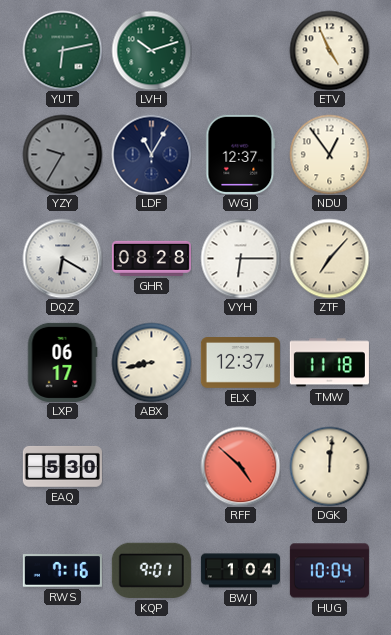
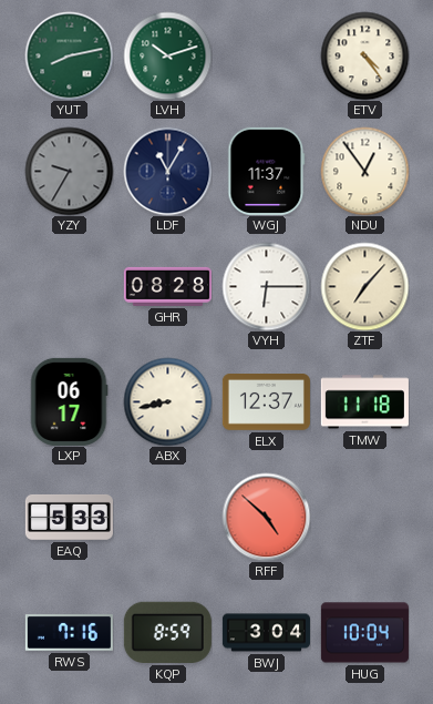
YUT: 6:13 -> 8:13
ETV: 4:56 -> 4:24
WGJ: 12:37 -> 11:37
DQZ: 6:20 -> none
EAQ: 5:30 -> 5:33
DGK: 12:01 -> none
KQP: 9:01 -> 8:59
BWJ: 1:04 -> 3:04
